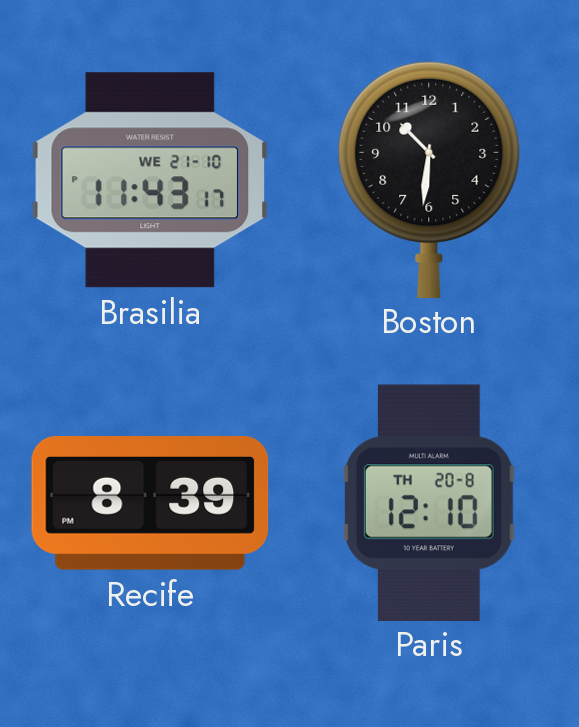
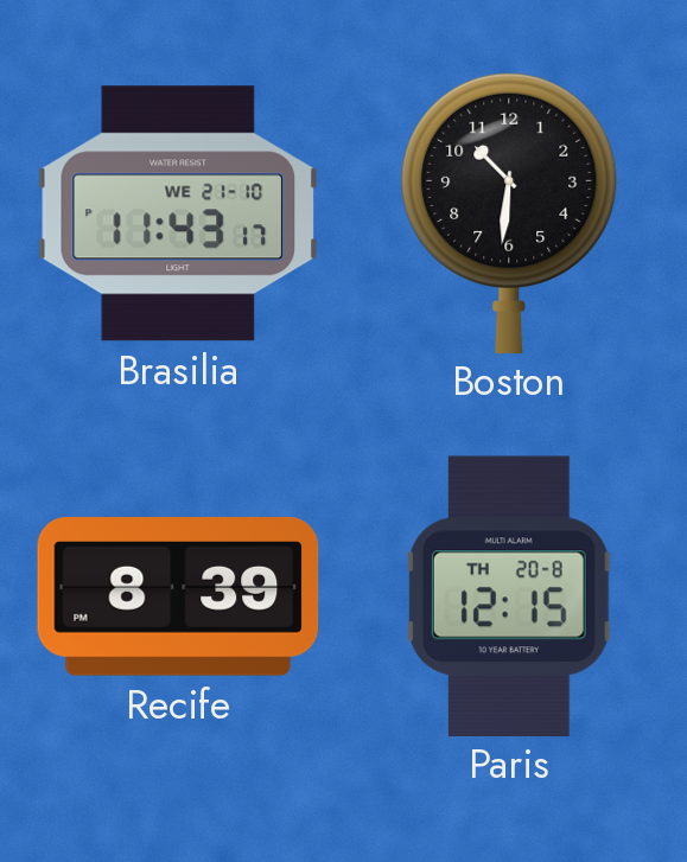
Paris: 12:10 -> 12:15
